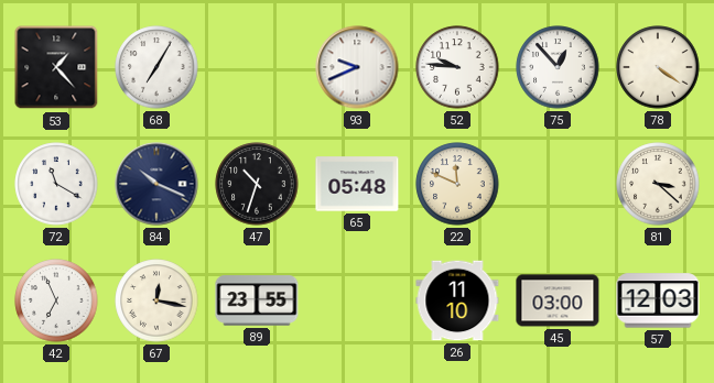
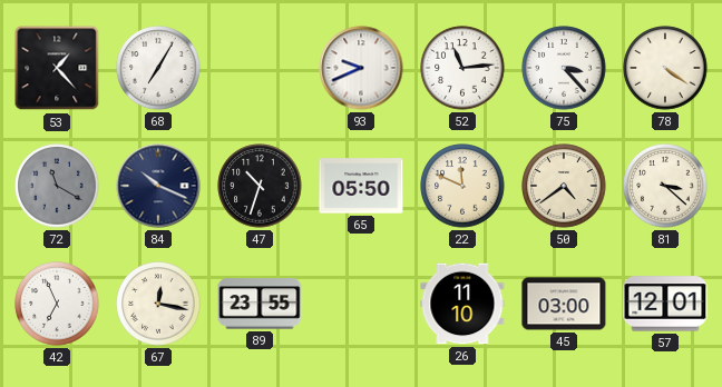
52: 9:46 -> 11:14
75: 12:53 -> 3:23
72 dial: white -> grey
65: 05:48 -> 05:50
50: none -> 4:39
57: 12:03 -> 12:01
